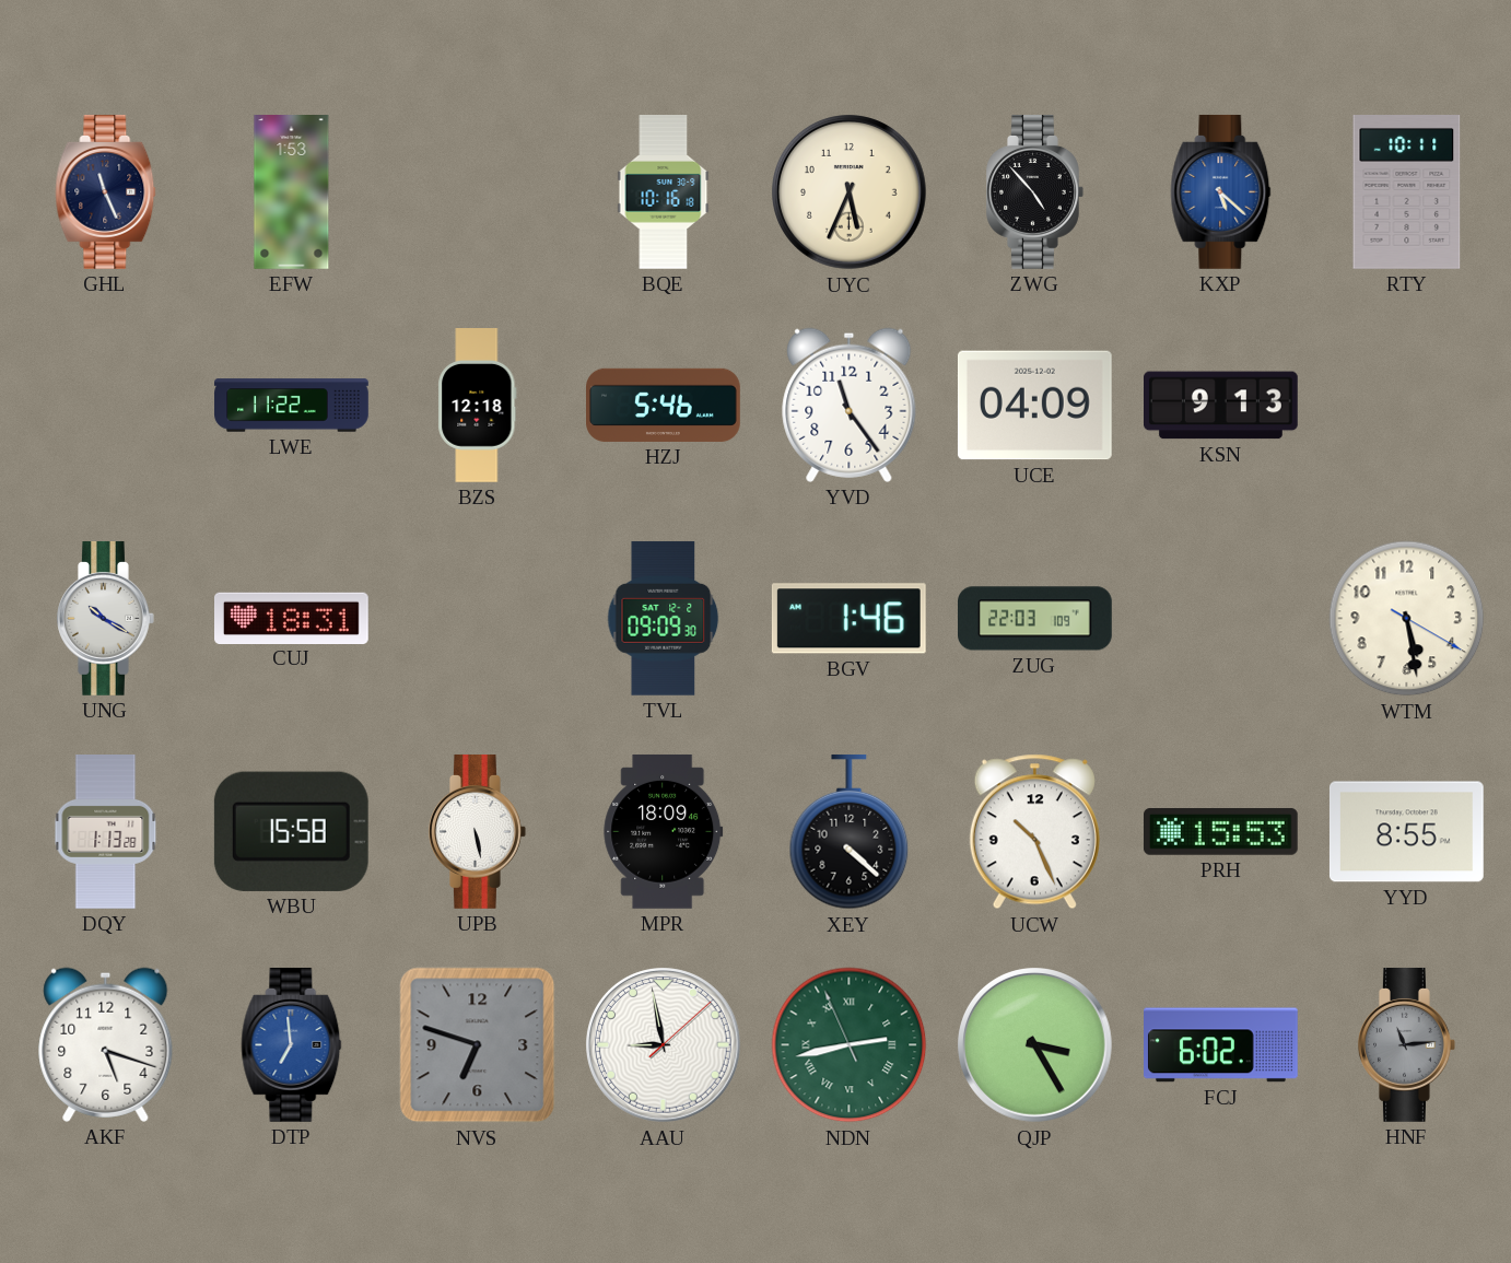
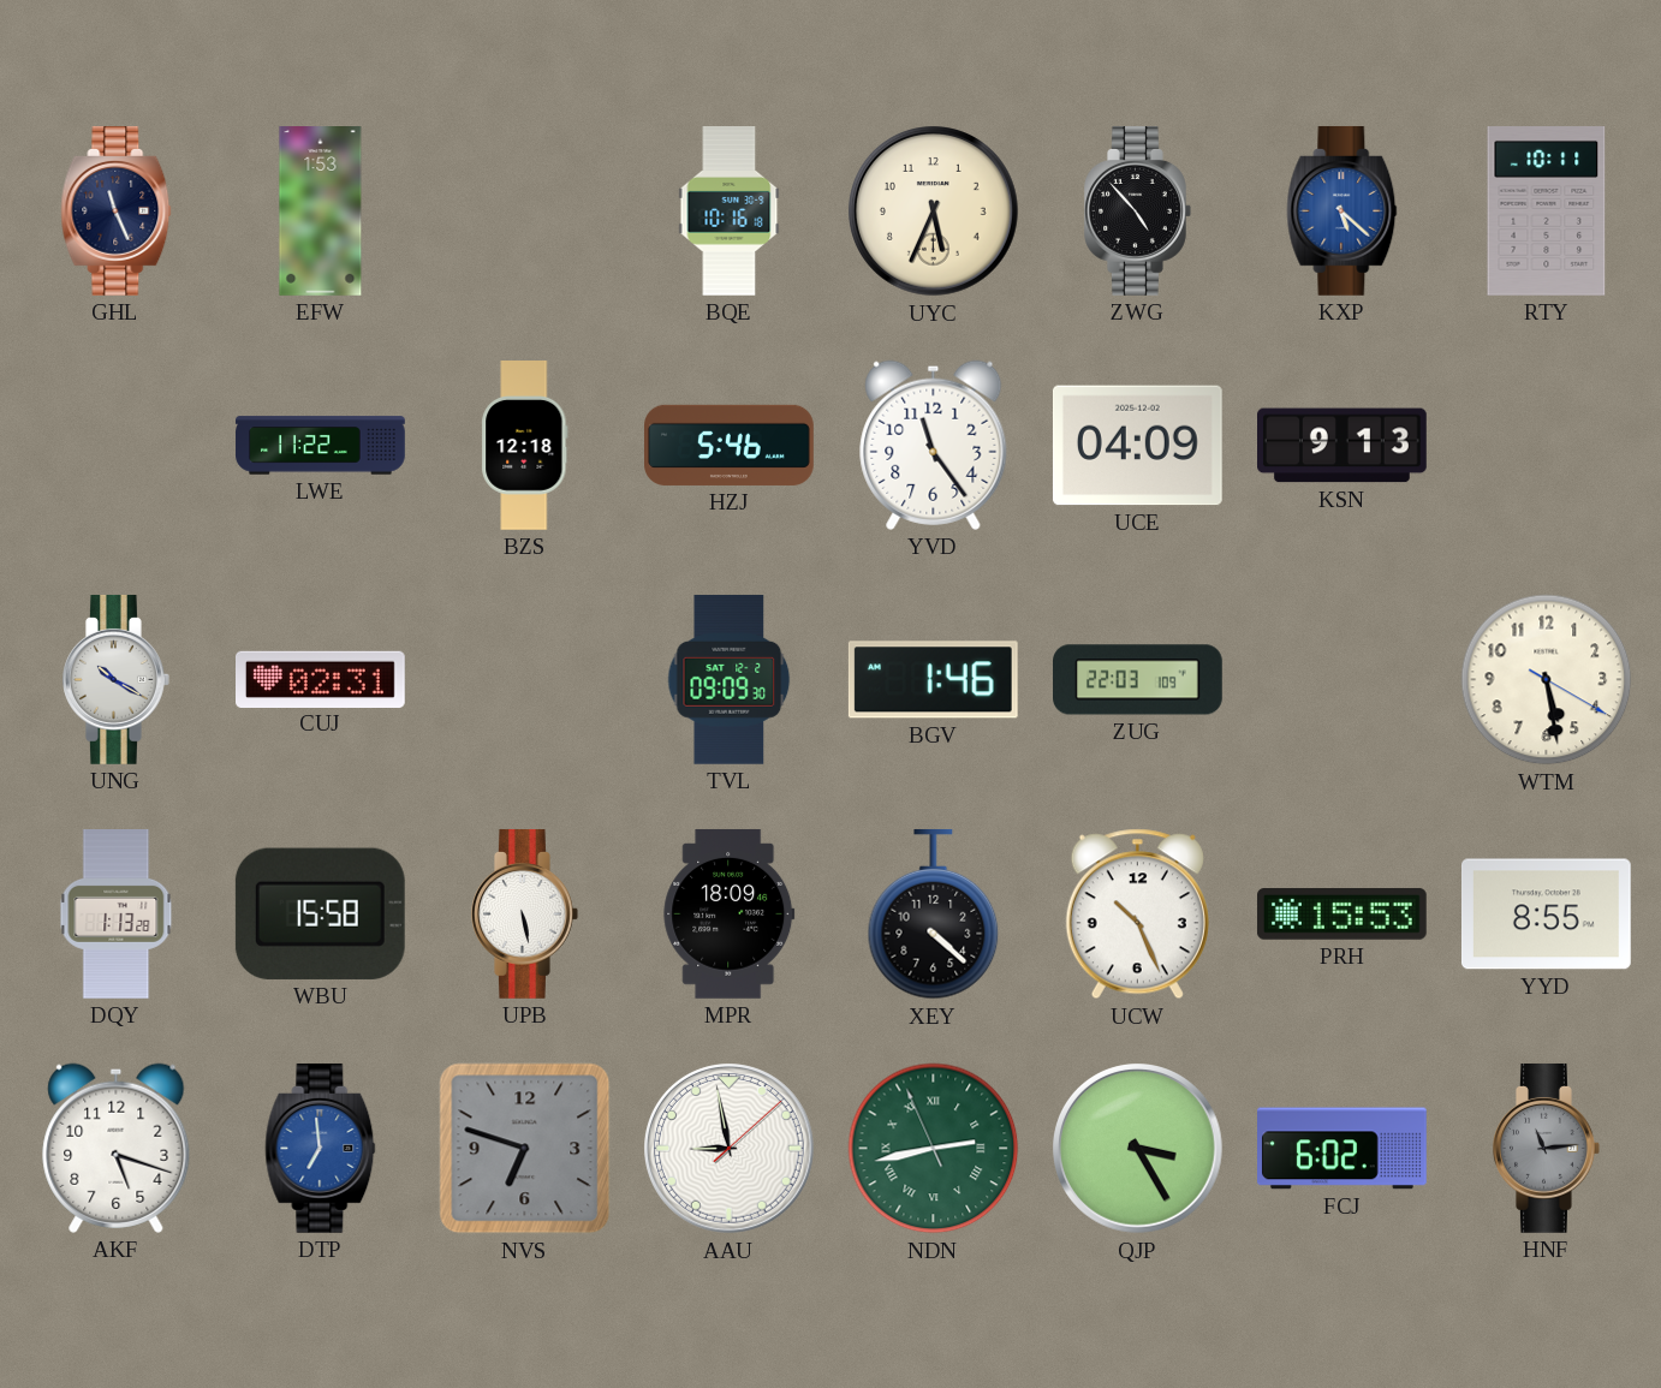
CUJ: 18:31 -> 02:31
